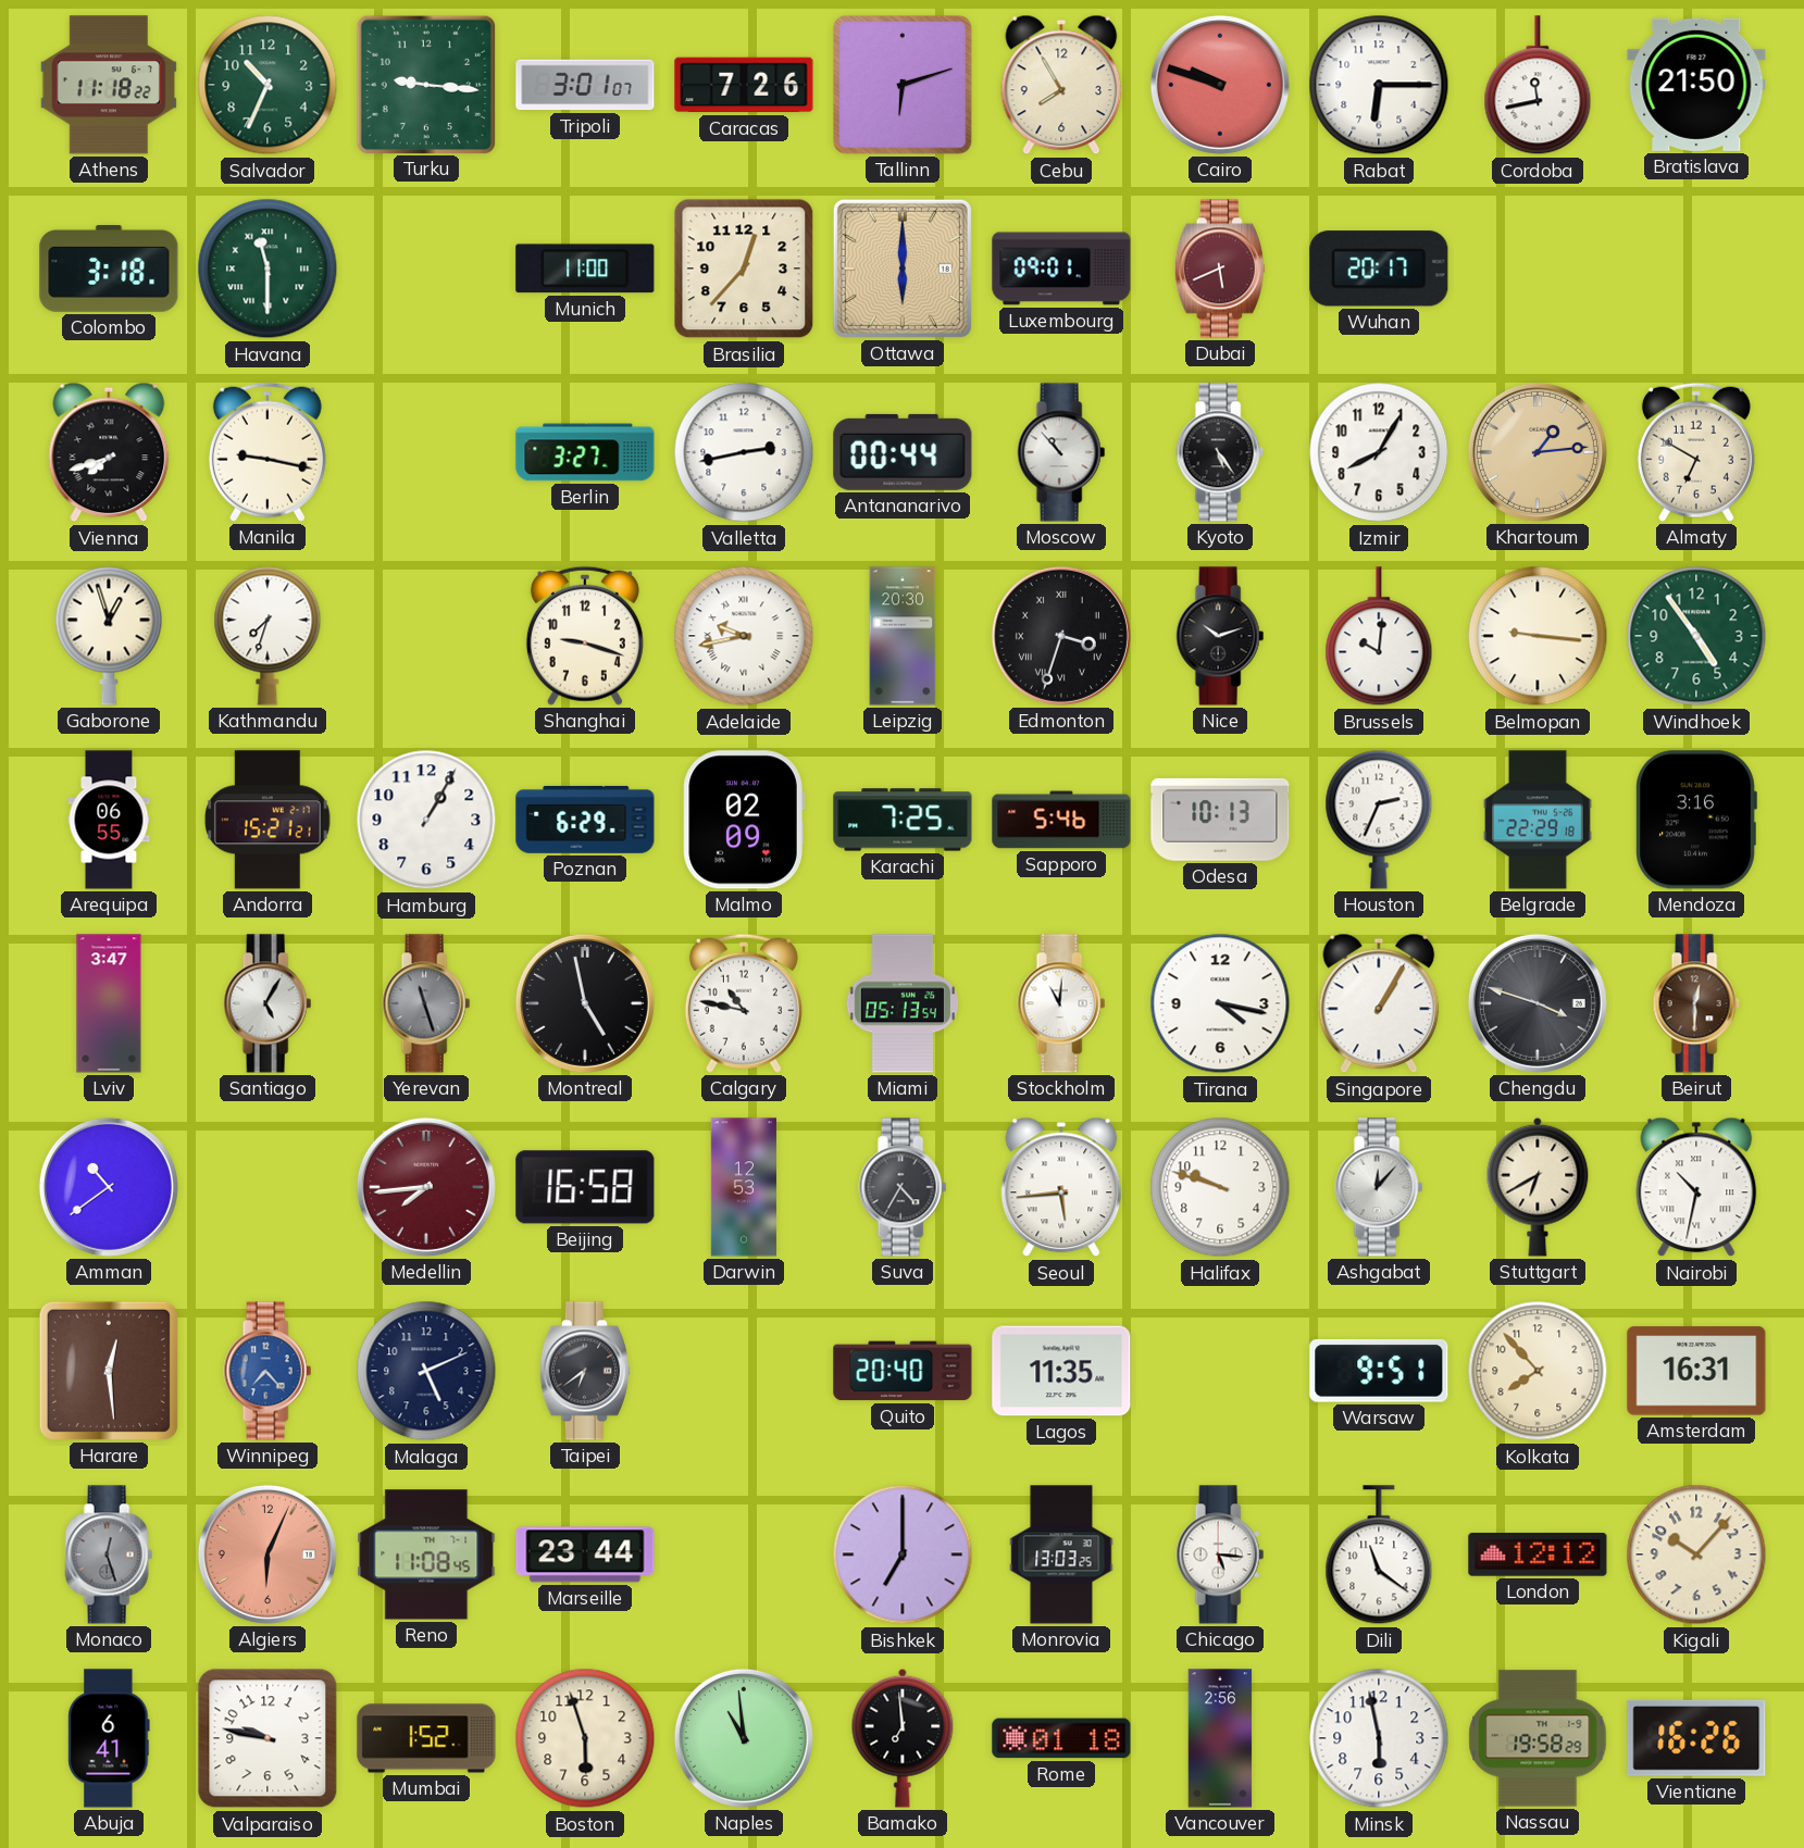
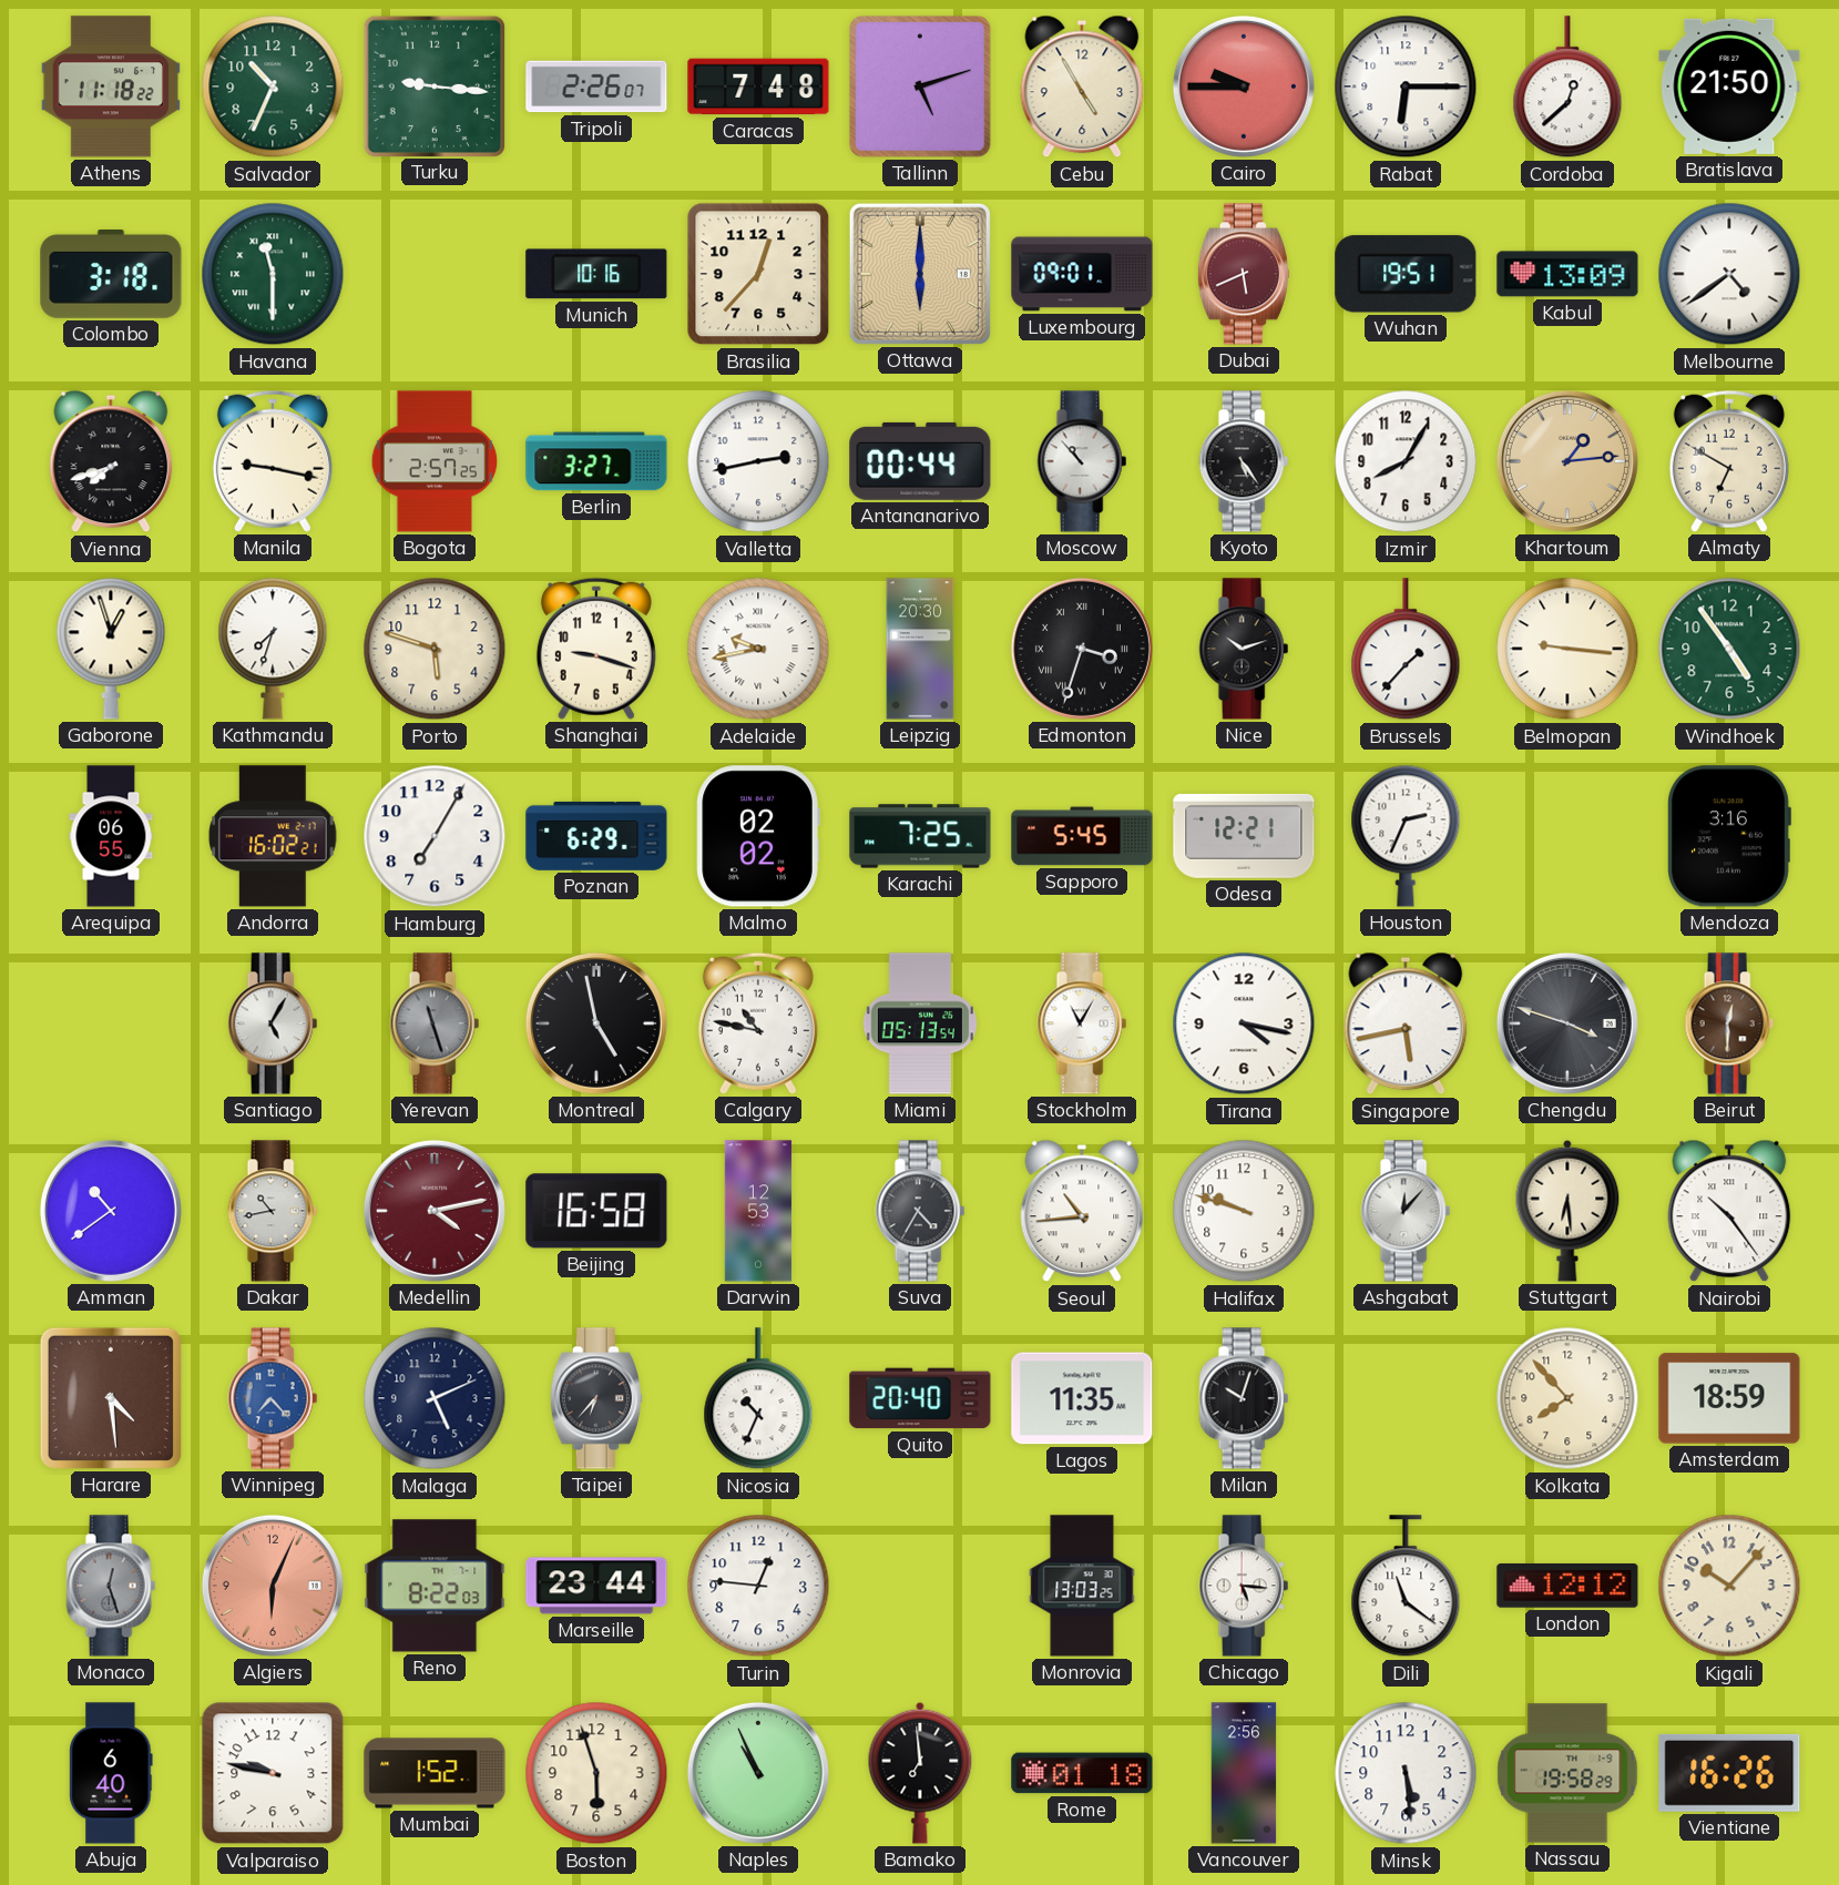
Tripoli: 3:01 -> 2:26
Caracas: 7:26 -> 7:48
Tallinn: 6:12 -> 5:12
Cebu: 7:55 -> 4:55
Cairo: 9:48 -> 9:45
Cordoba: 11:43 -> 12:38
Munich: 11:00 -> 10:16
Wuhan: 20:17 -> 19:51
Kabul: none -> 13:09
Melbourne: none -> 4:39
Bogota: none -> 2:57
Porto: none -> 5:48
Brussels: 10:01 -> 1:37
Andorra: 15:21 -> 16:02
Hamburg: 1:05 -> 7:05
Malmo: 02:09 -> 02:02
Sapporo: 5:46 -> 5:45
Odesa: 10:13 -> 12:21
Belgrade: 22:29 -> none
Lviv: 3:47 -> none
Stockholm: 11:01 -> 11:05
Singapore: 1:05 -> 5:43
Dakar: none -> 10:43
Medellin: 7:44 -> 4:13
Seoul: 5:44 -> 10:44
Stuttgart: 6:40 -> 6:29
Nairobi: 10:32 -> 10:24
Harare: 12:29 -> 4:29
Taipei: 6:39 -> 6:37
Nicosia: none -> 10:34
Milan: none -> 10:03
Warsaw: 9:51 -> none
Amsterdam: 16:31 -> 18:59
Reno: 11:08 -> 8:22
Turin: none -> 12:46
Bishkek: 7:00 -> none
Abuja: 6:41 -> 6:40
Naples: 10:59 -> 10:56
Minsk: 5:58 -> 5:29
